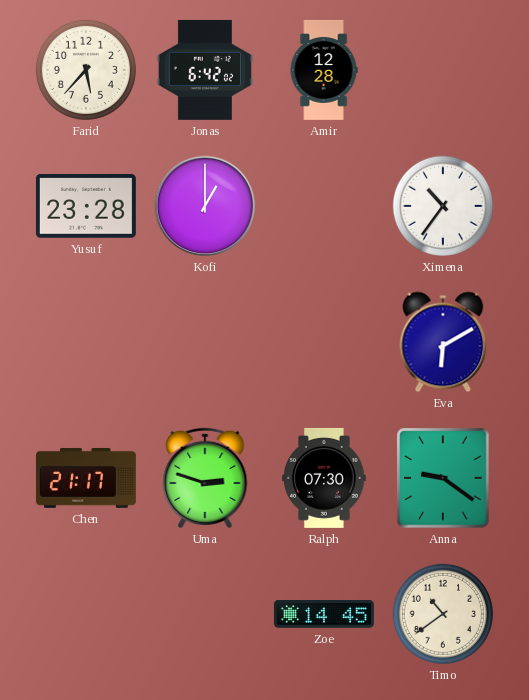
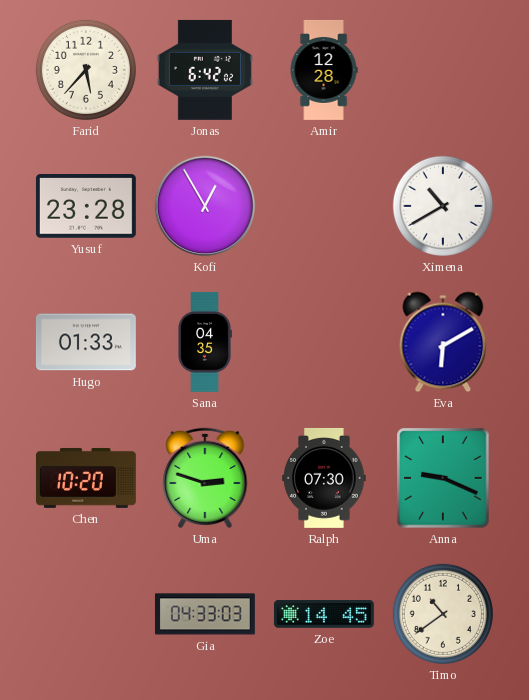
Kofi: 1:00 -> 12:55
Ximena: 10:36 -> 10:40
Hugo: none -> 01:33
Sana: none -> 04:35
Chen: 21:17 -> 10:20
Anna: 9:21 -> 9:19
Gia: none -> 04:33
